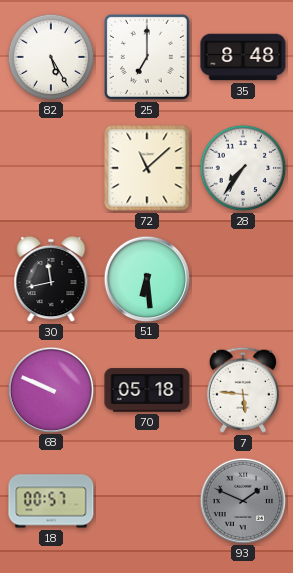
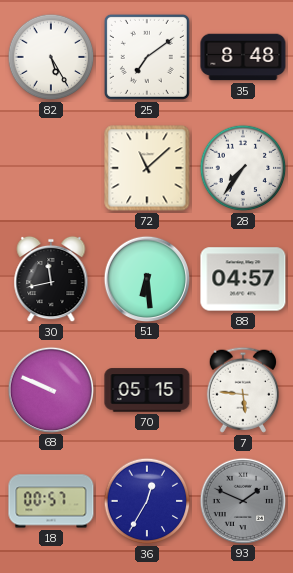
25: 7:00 -> 7:09
88: none -> 04:57
70: 05:18 -> 05:15
36: none -> 12:35
